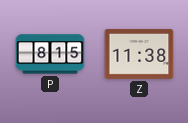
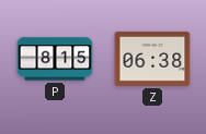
Z: 11:38 -> 06:38
